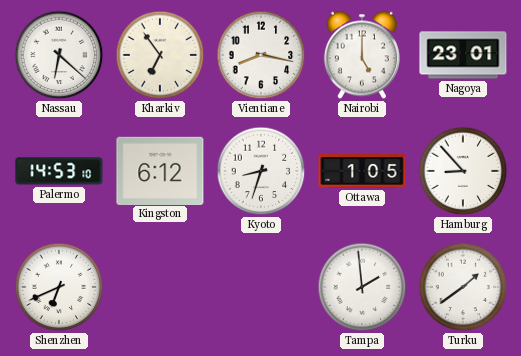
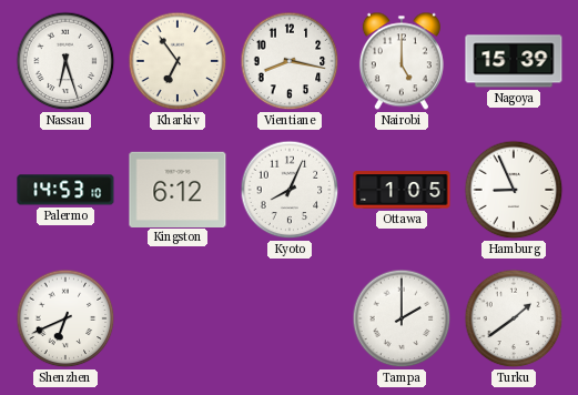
Nassau: 6:22 -> 6:27
Nagoya: 23:01 -> 15:39
Kyoto: 8:33 -> 8:04
Hamburg: 8:53 -> 8:56
Tampa: 1:59 -> 2:00
